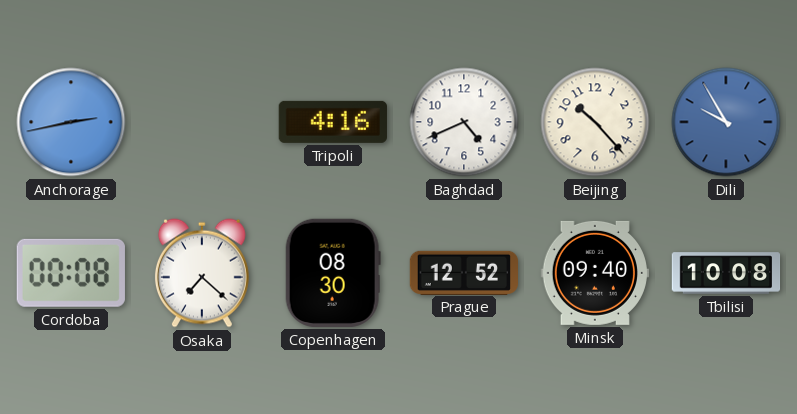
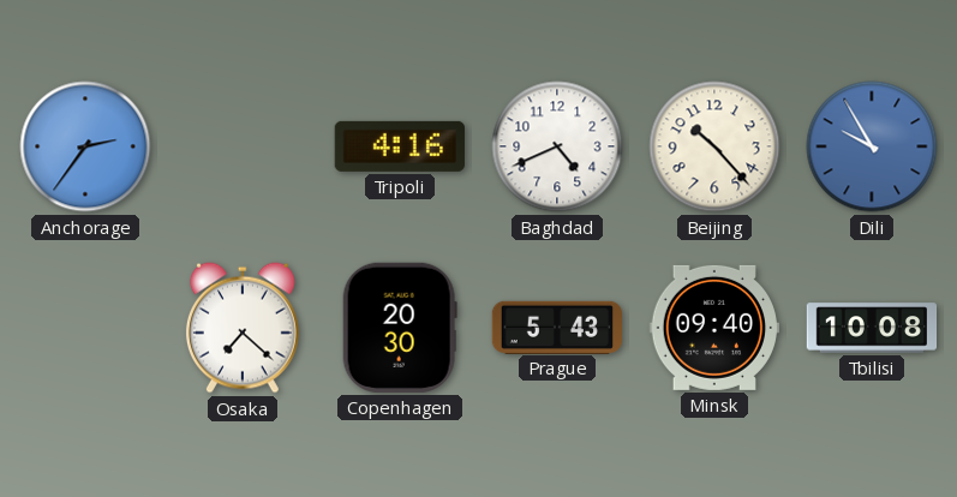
Anchorage: 2:43 -> 2:36
Cordoba: 00:08 -> none
Copenhagen: 08:30 -> 20:30
Prague: 12:52 -> 5:43
